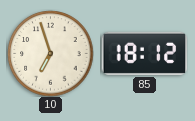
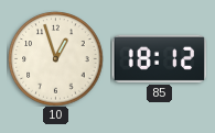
10: 6:57 -> 12:57
